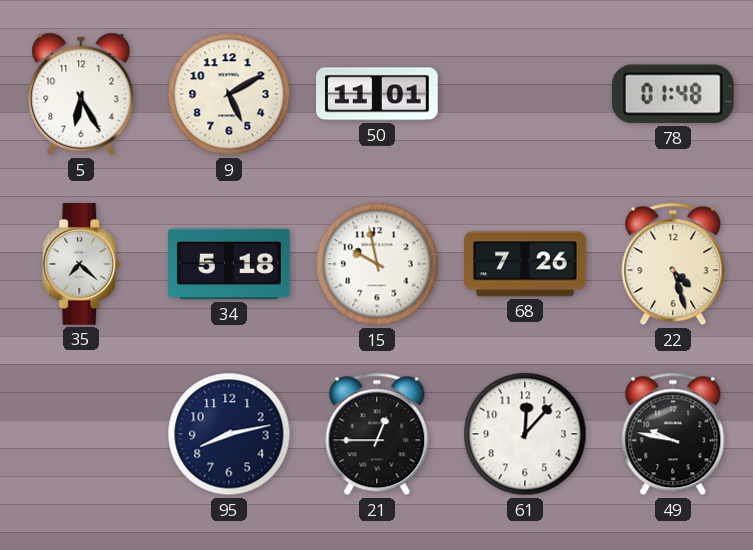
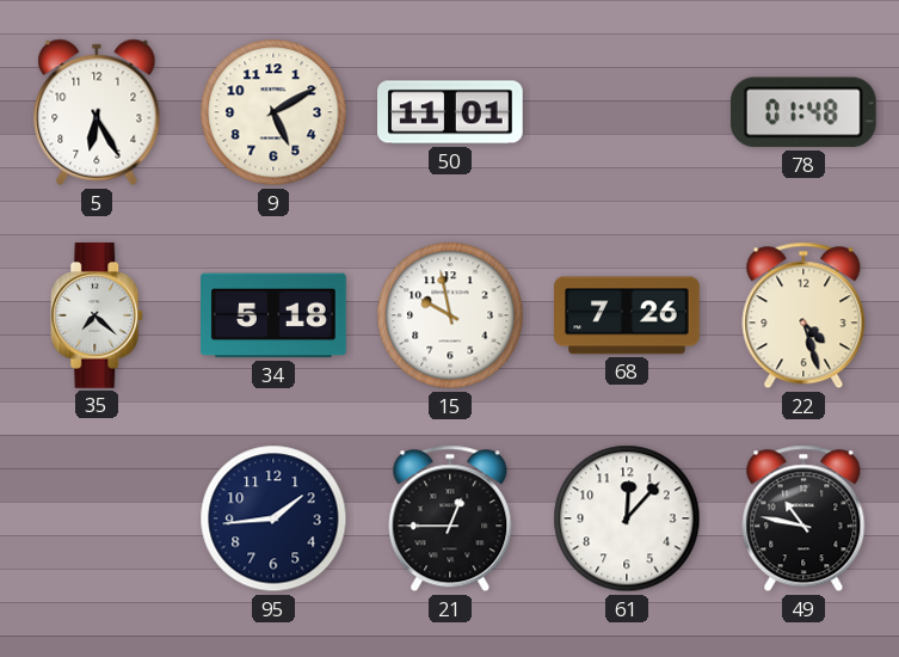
95: 8:13 -> 1:44
49: 9:47 -> 10:47
